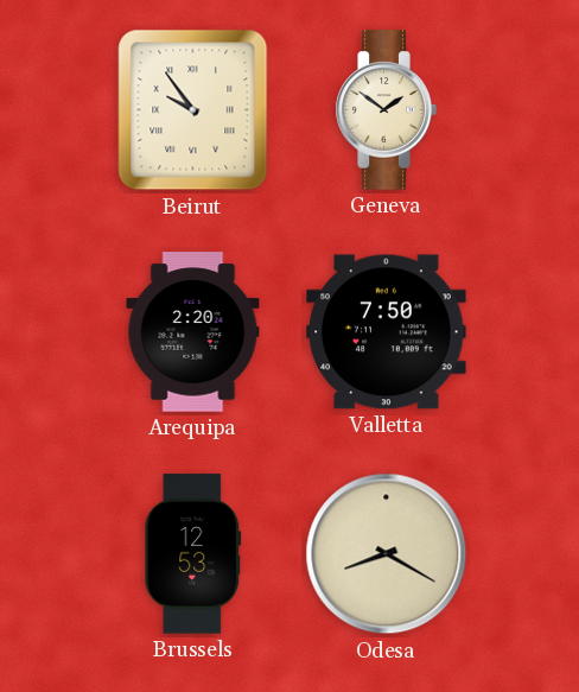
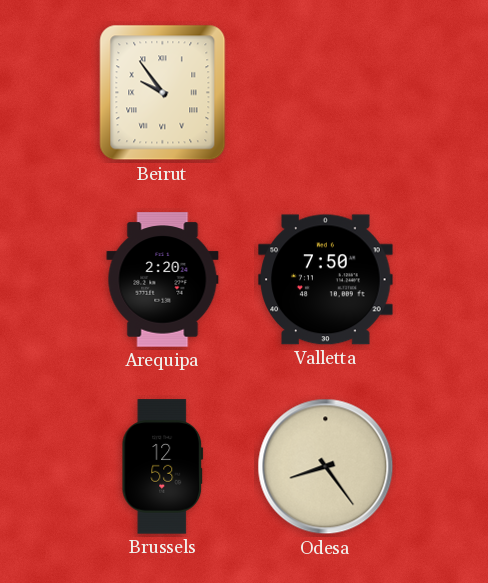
Geneva: 1:51 -> none
Odesa: 8:20 -> 8:24
